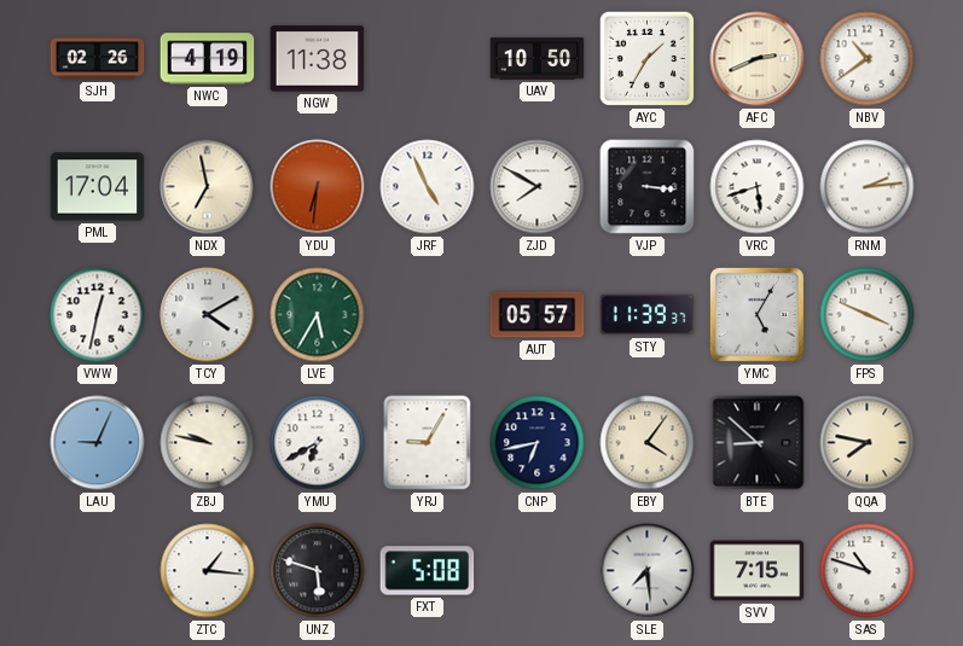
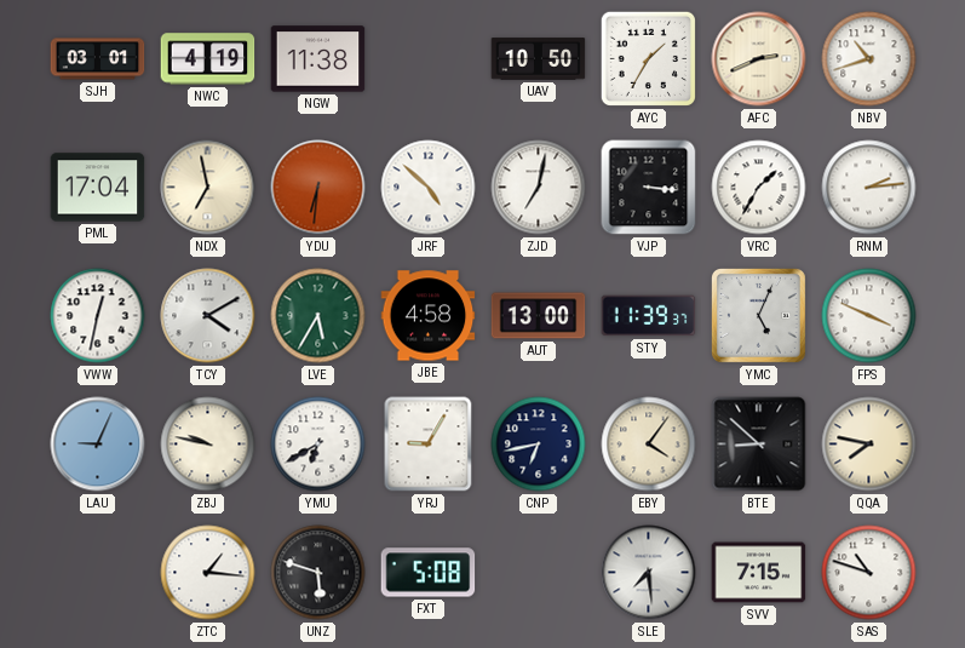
SJH: 02:26 -> 03:01
NBV: 10:39 -> 10:42
JRF: 4:56 -> 4:52
ZJD: 7:50 -> 7:02
VRC: 5:42 -> 1:35
JBE: none -> 4:58
AUT: 05:57 -> 13:00
YMC: 5:05 -> 5:04
